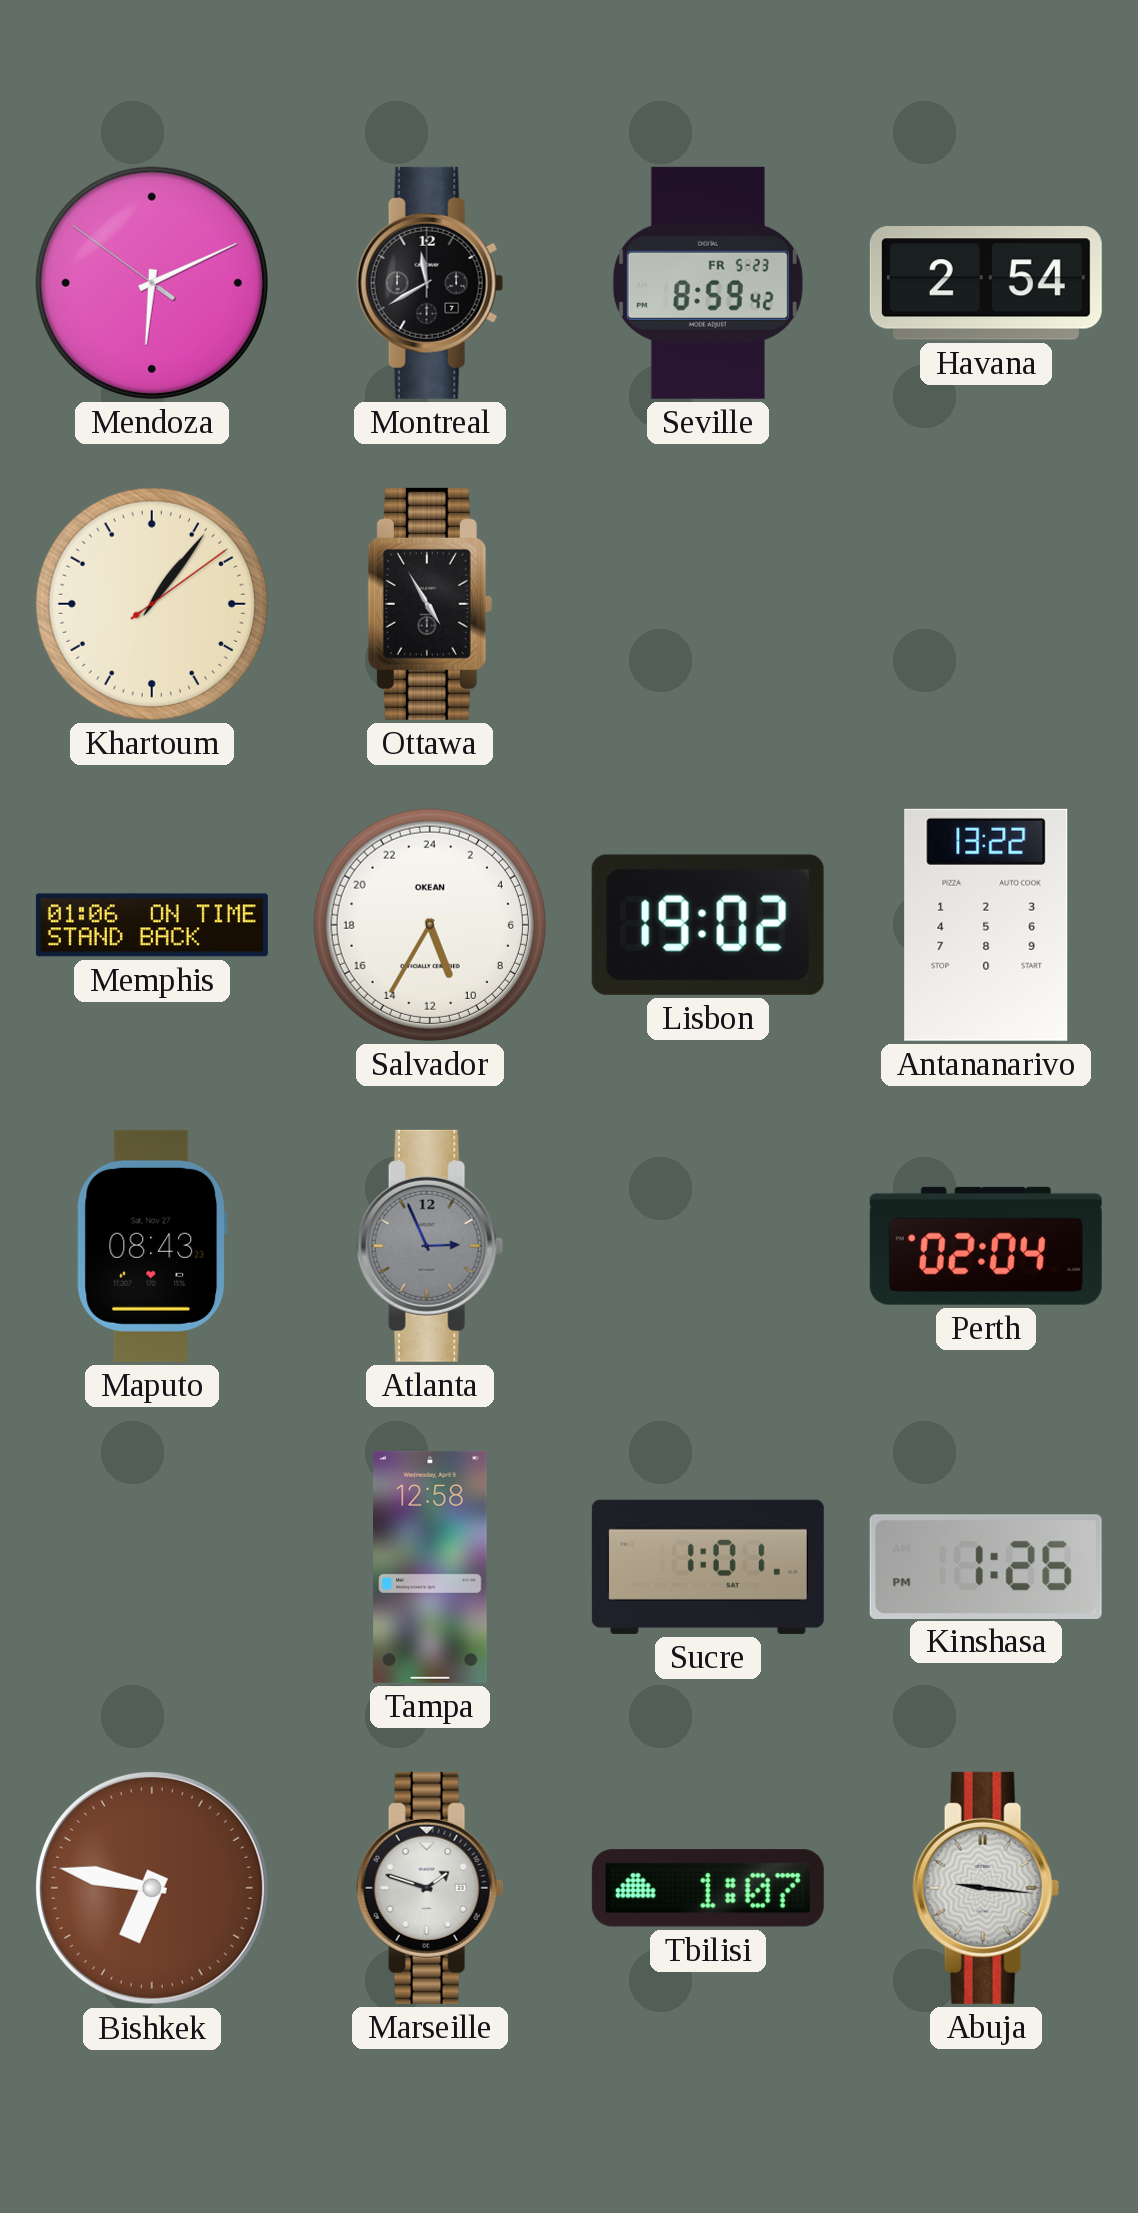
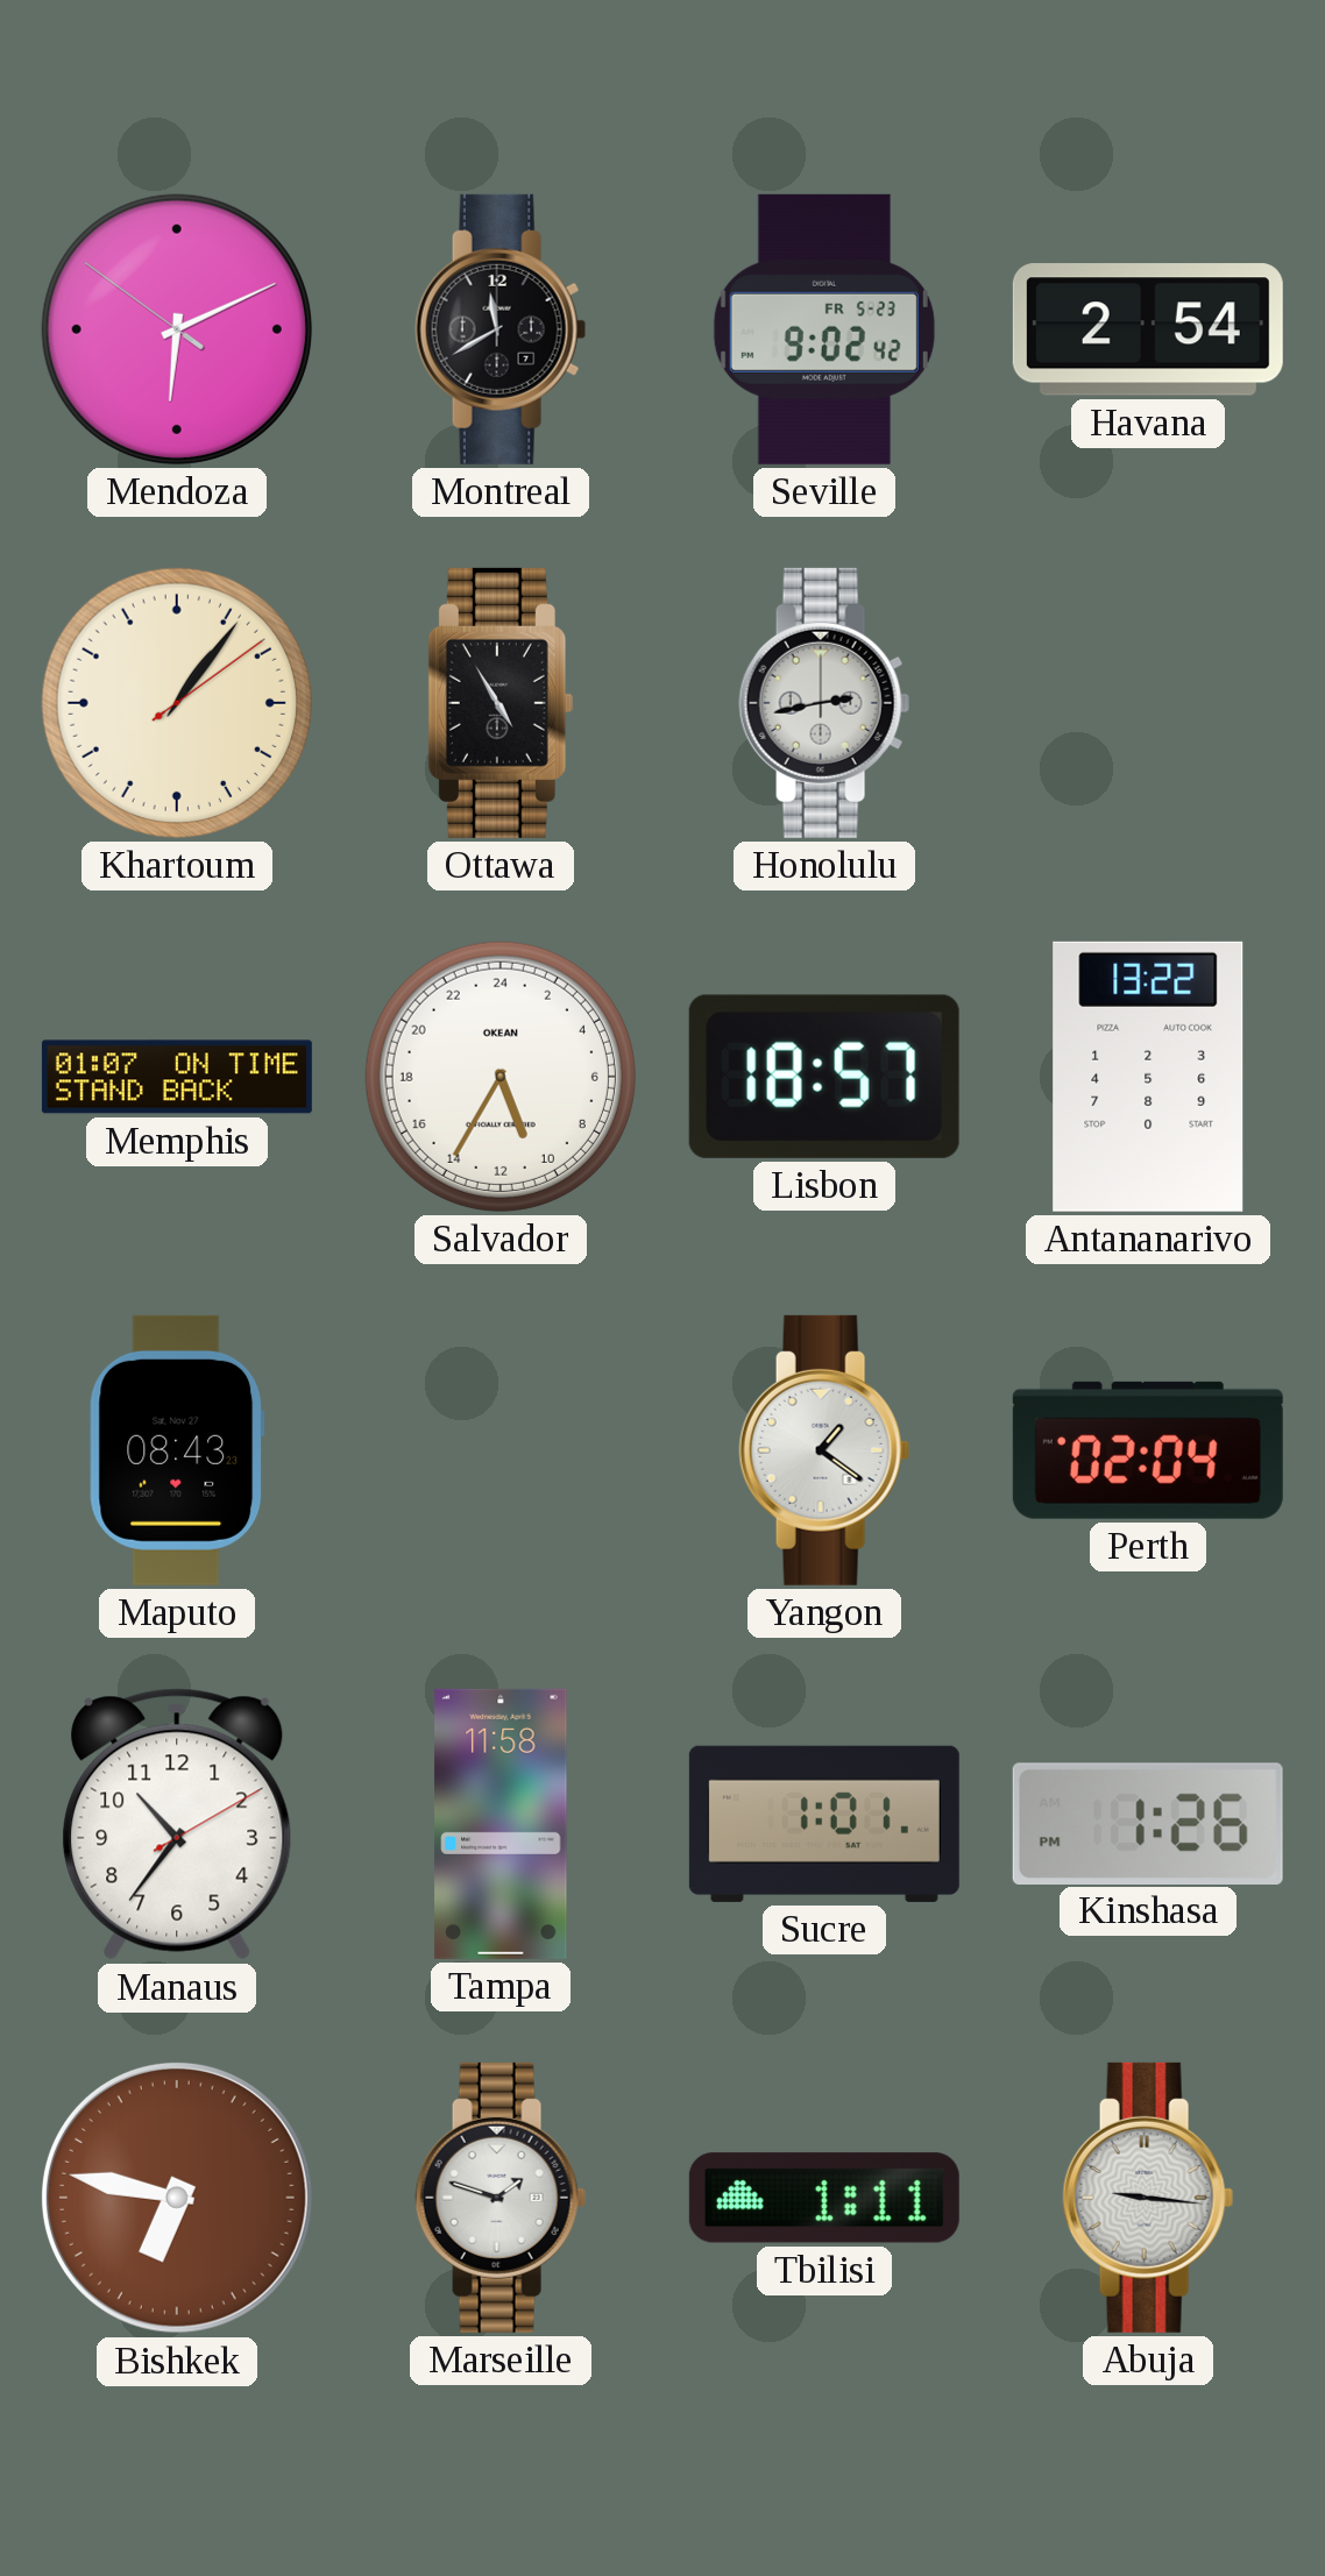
Seville: 8:59 -> 9:02
Honolulu: none -> 2:43
Memphis: 01:06 -> 01:07
Lisbon: 19:02 -> 18:57
Atlanta: 2:56 -> none
Yangon: none -> 1:21
Manaus: none -> 10:36
Tampa: 12:58 -> 11:58
Tbilisi: 1:07 -> 1:11
